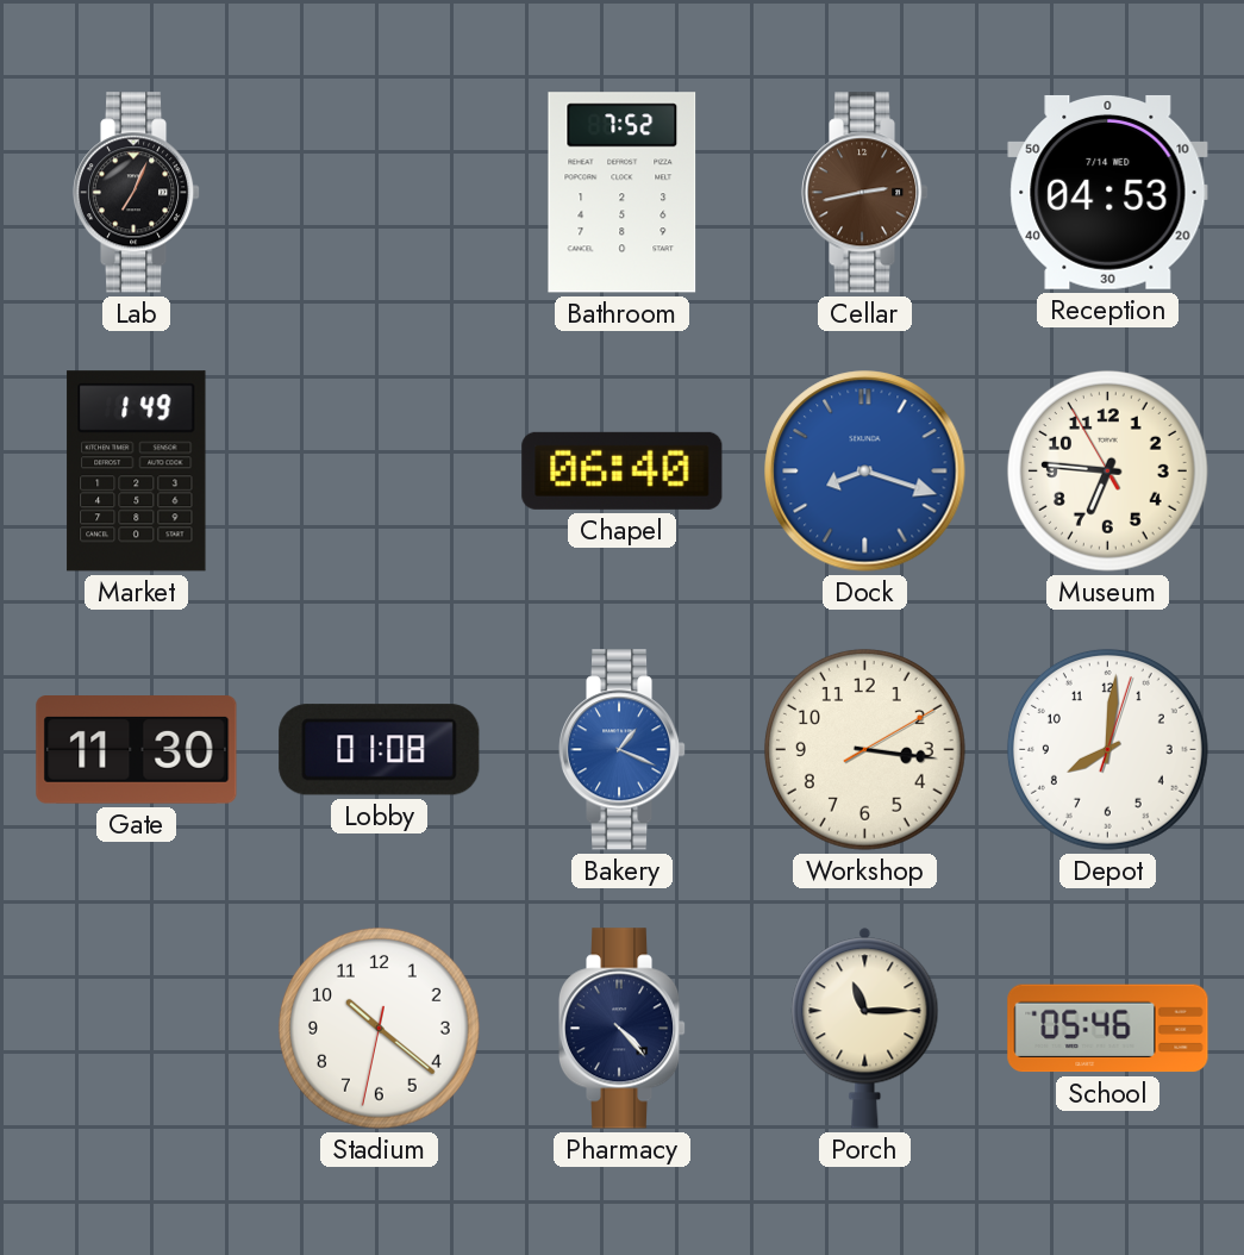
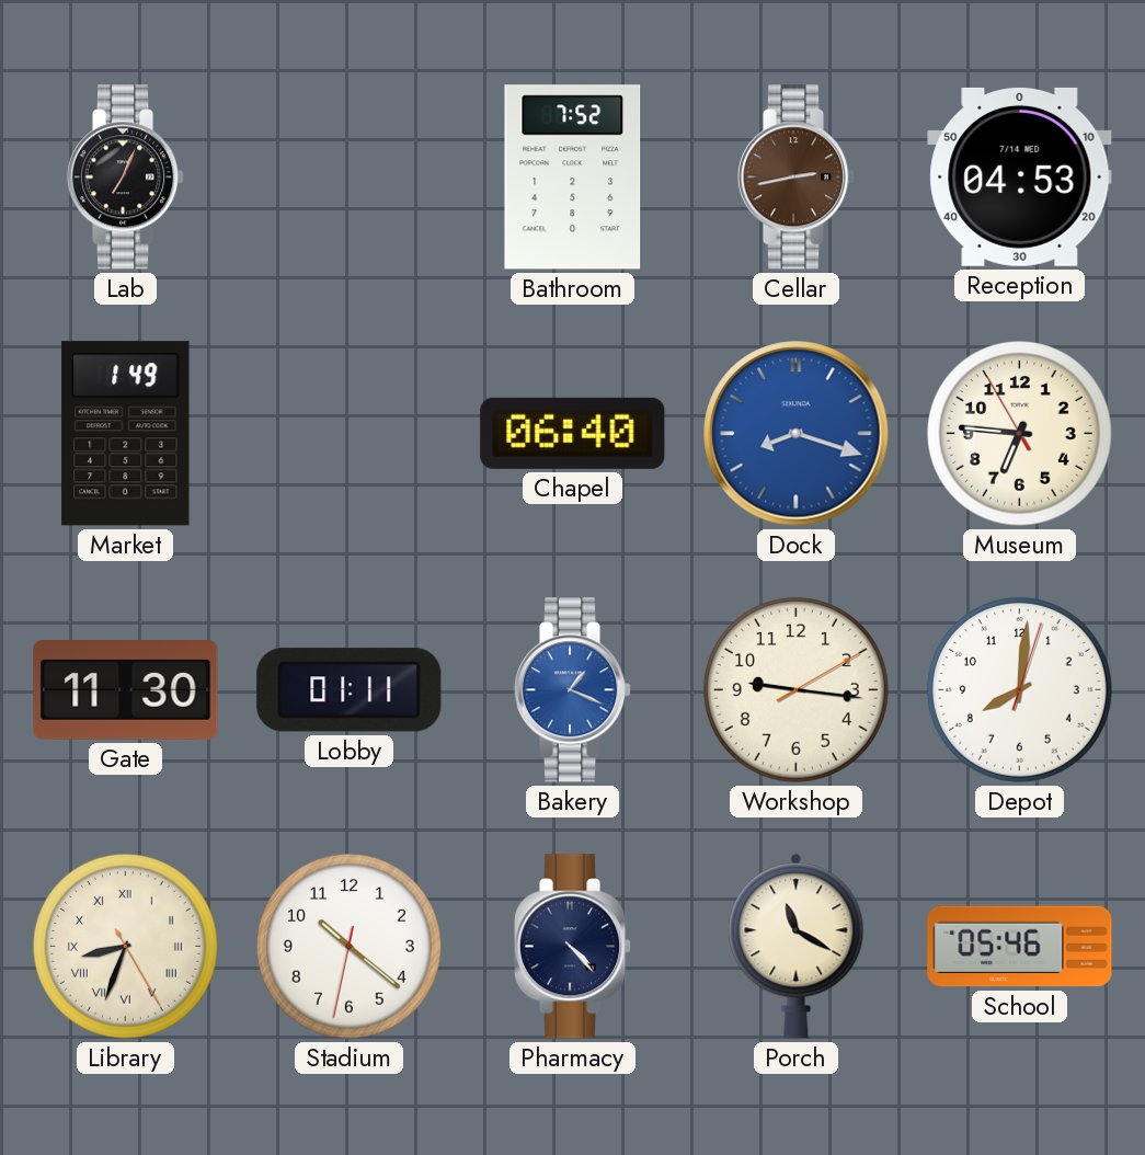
Lobby: 01:08 -> 01:11
Workshop: 3:16 -> 9:16
Library: none -> 8:33
Porch: 11:15 -> 11:20
